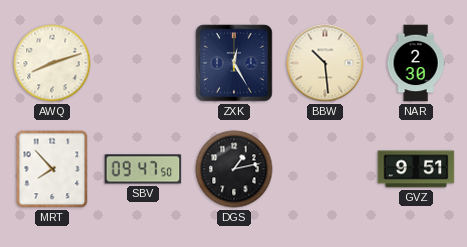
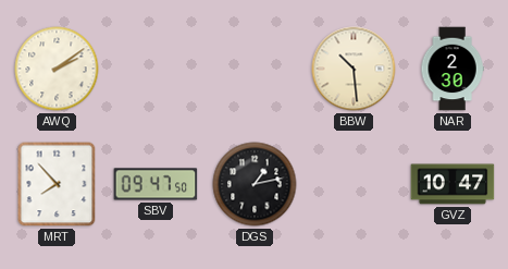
AWQ: 8:12 -> 2:09
ZXK: 12:25 -> none
GVZ: 9:51 -> 10:47
